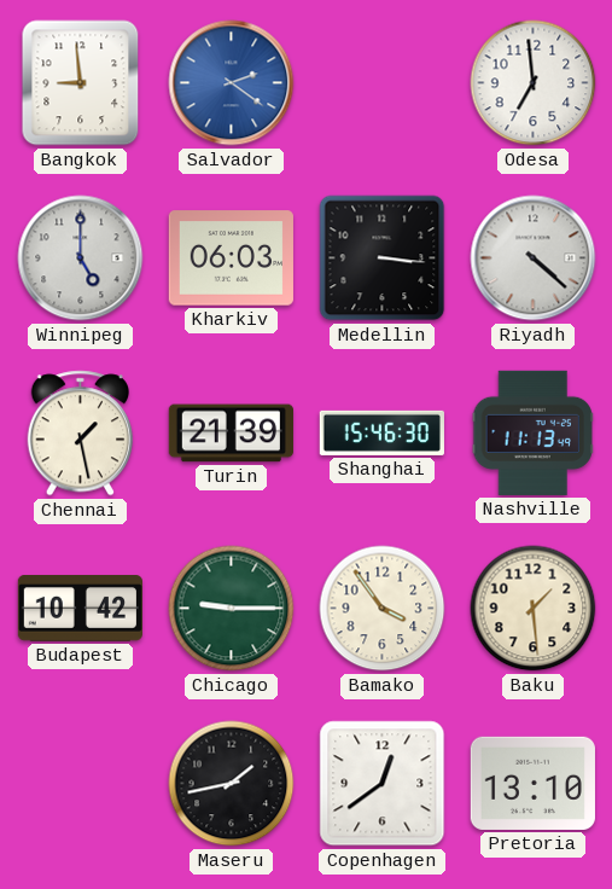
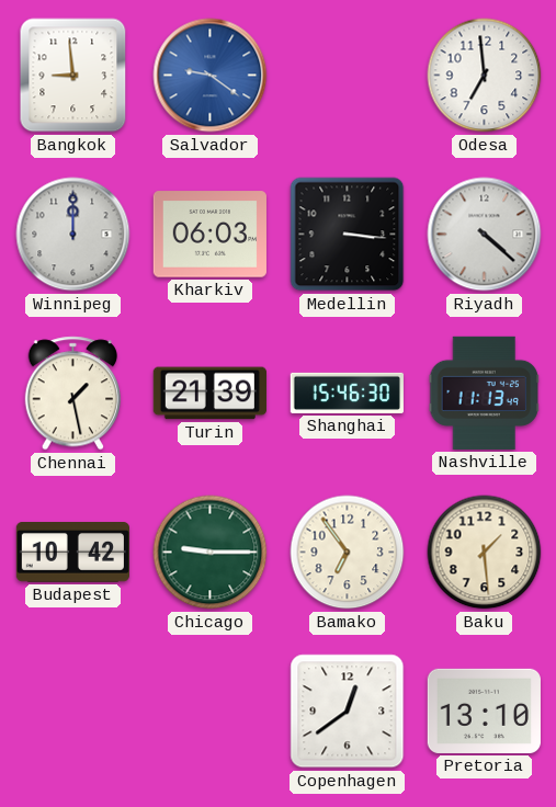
Salvador: 2:21 -> 9:21
Winnipeg: 5:00 -> 12:00
Bamako: 3:54 -> 6:54
Maseru: 1:43 -> none
